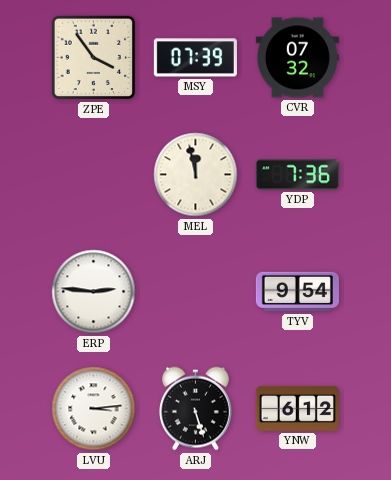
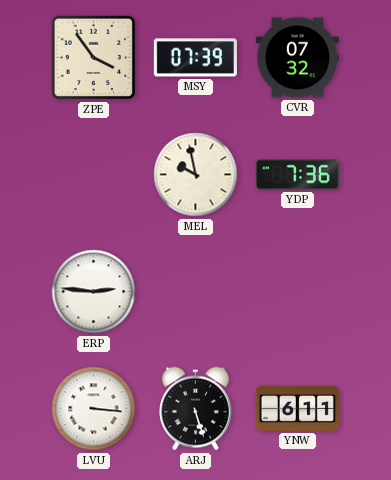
MEL: 11:58 -> 9:58
TYV: 9:54 -> none
LVU: 3:14 -> 3:16
YNW: 6:12 -> 6:11
